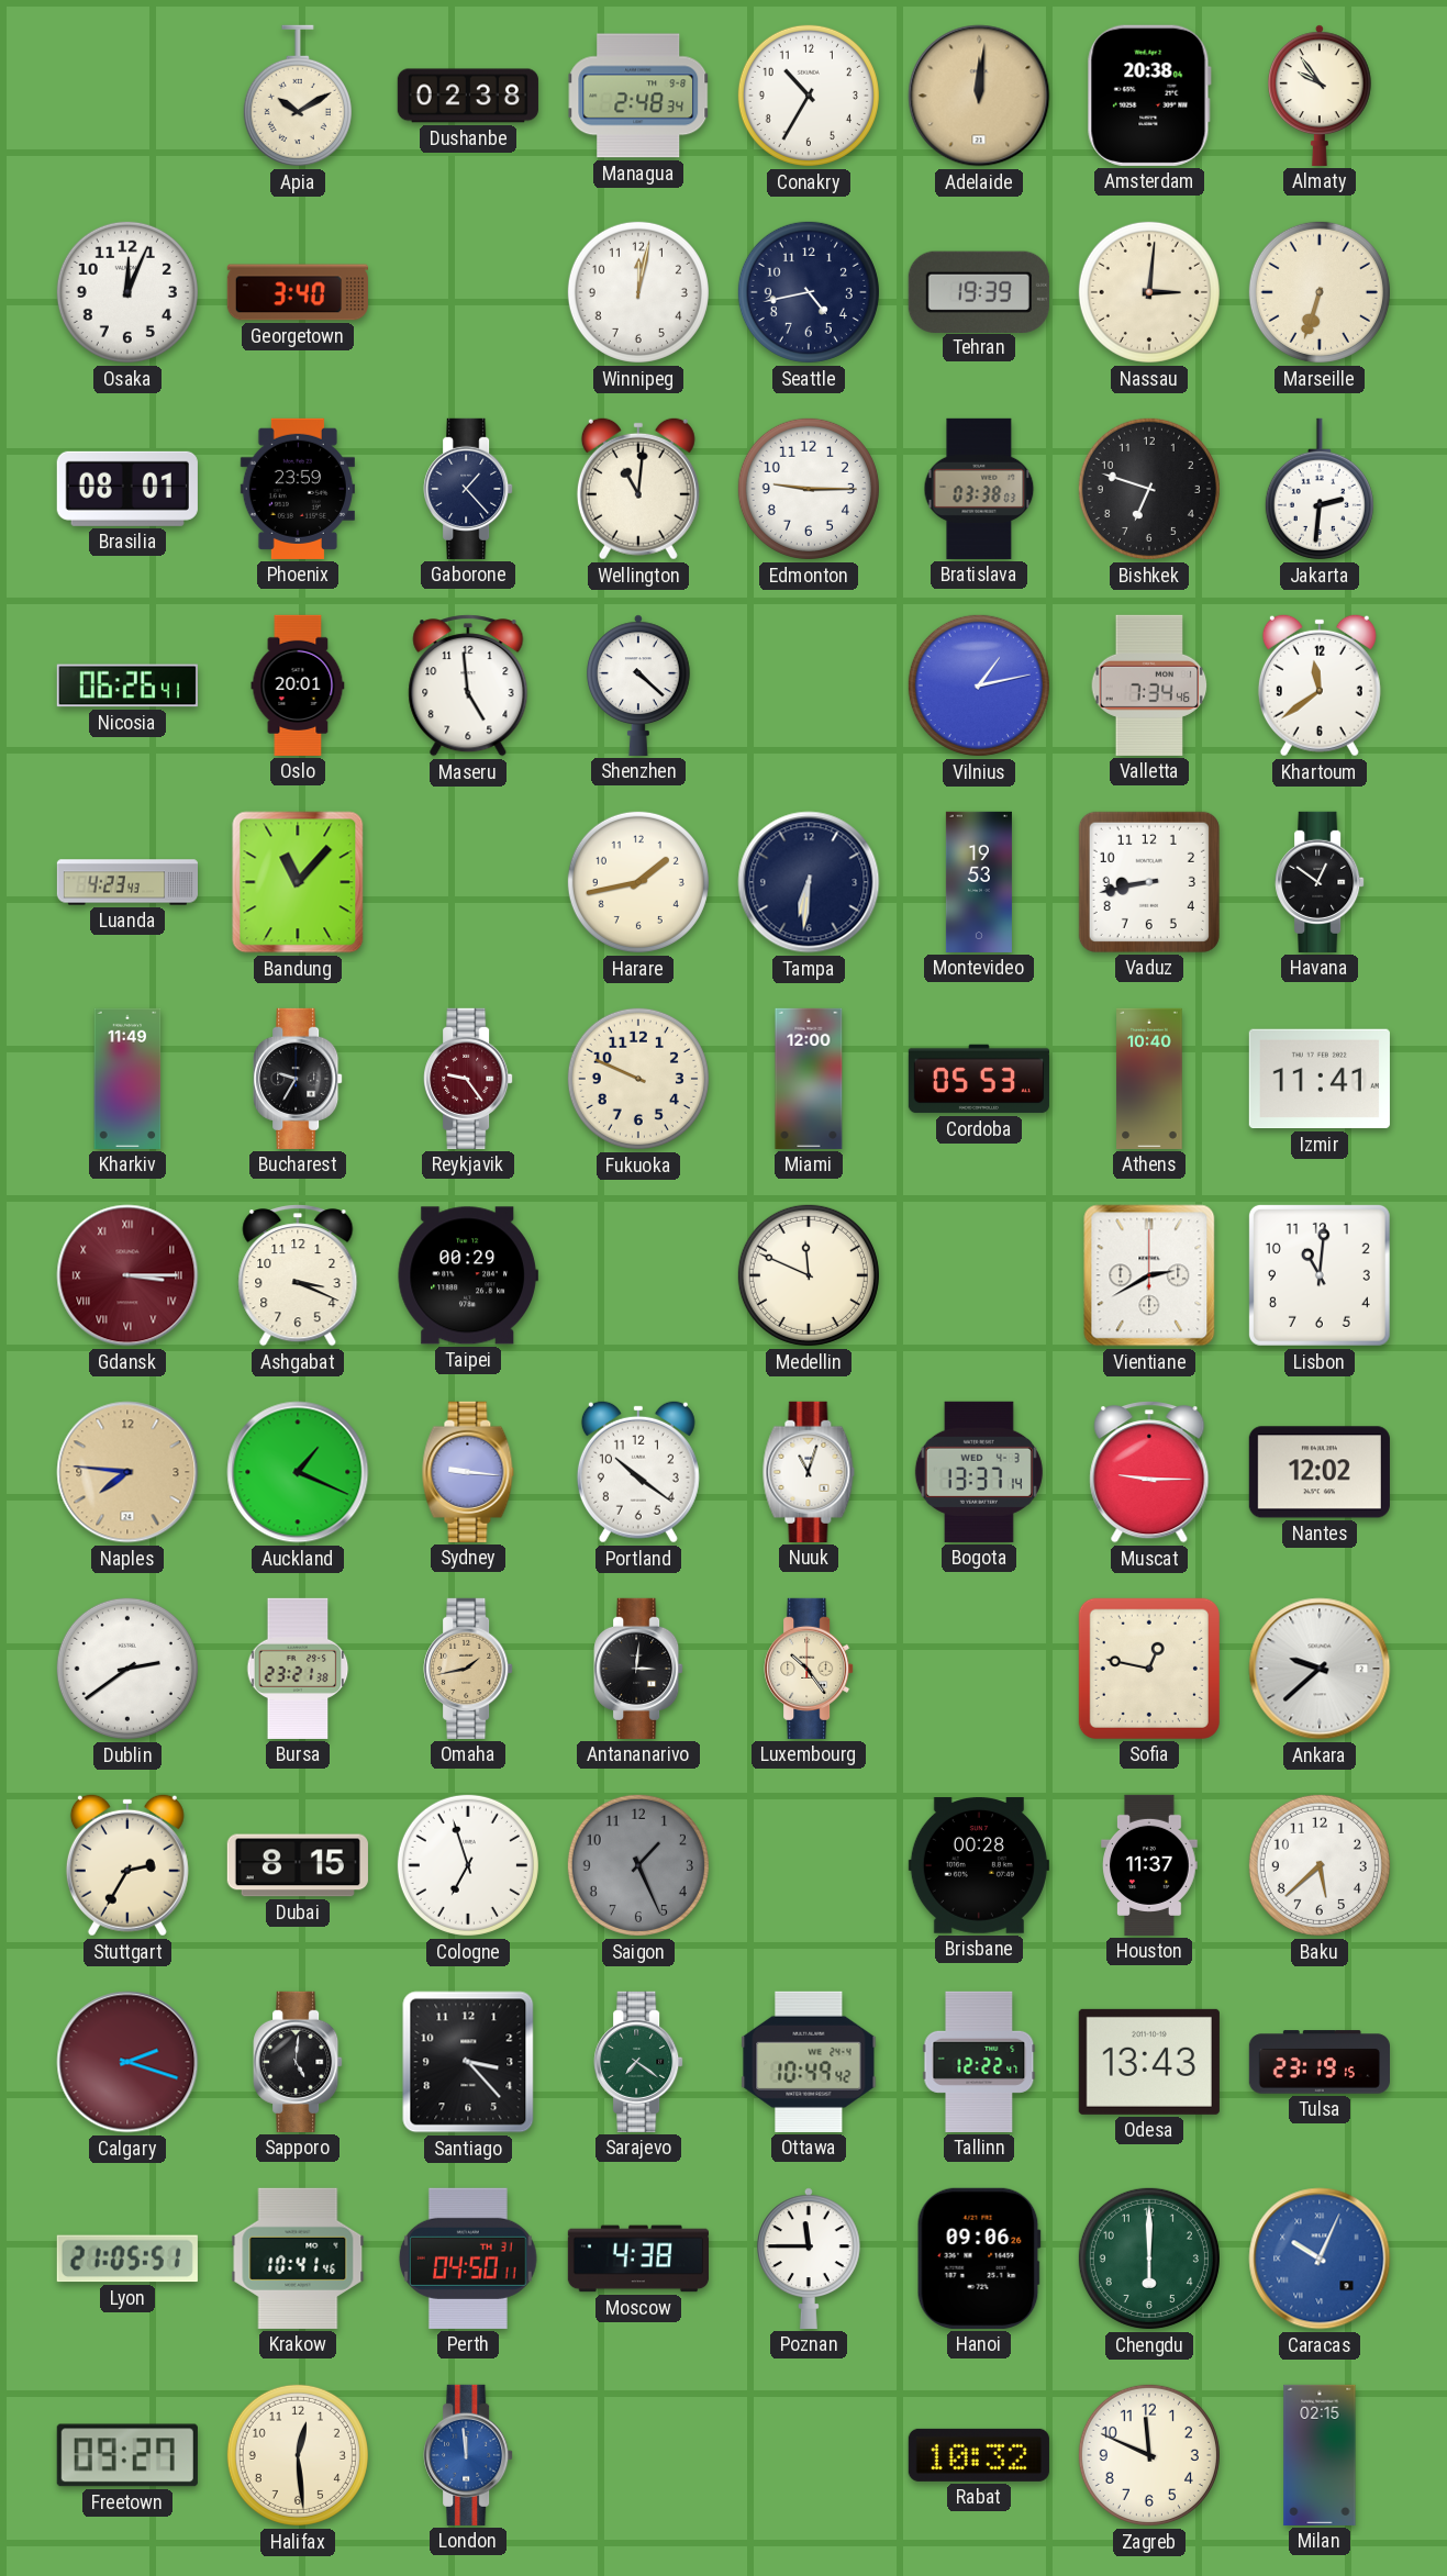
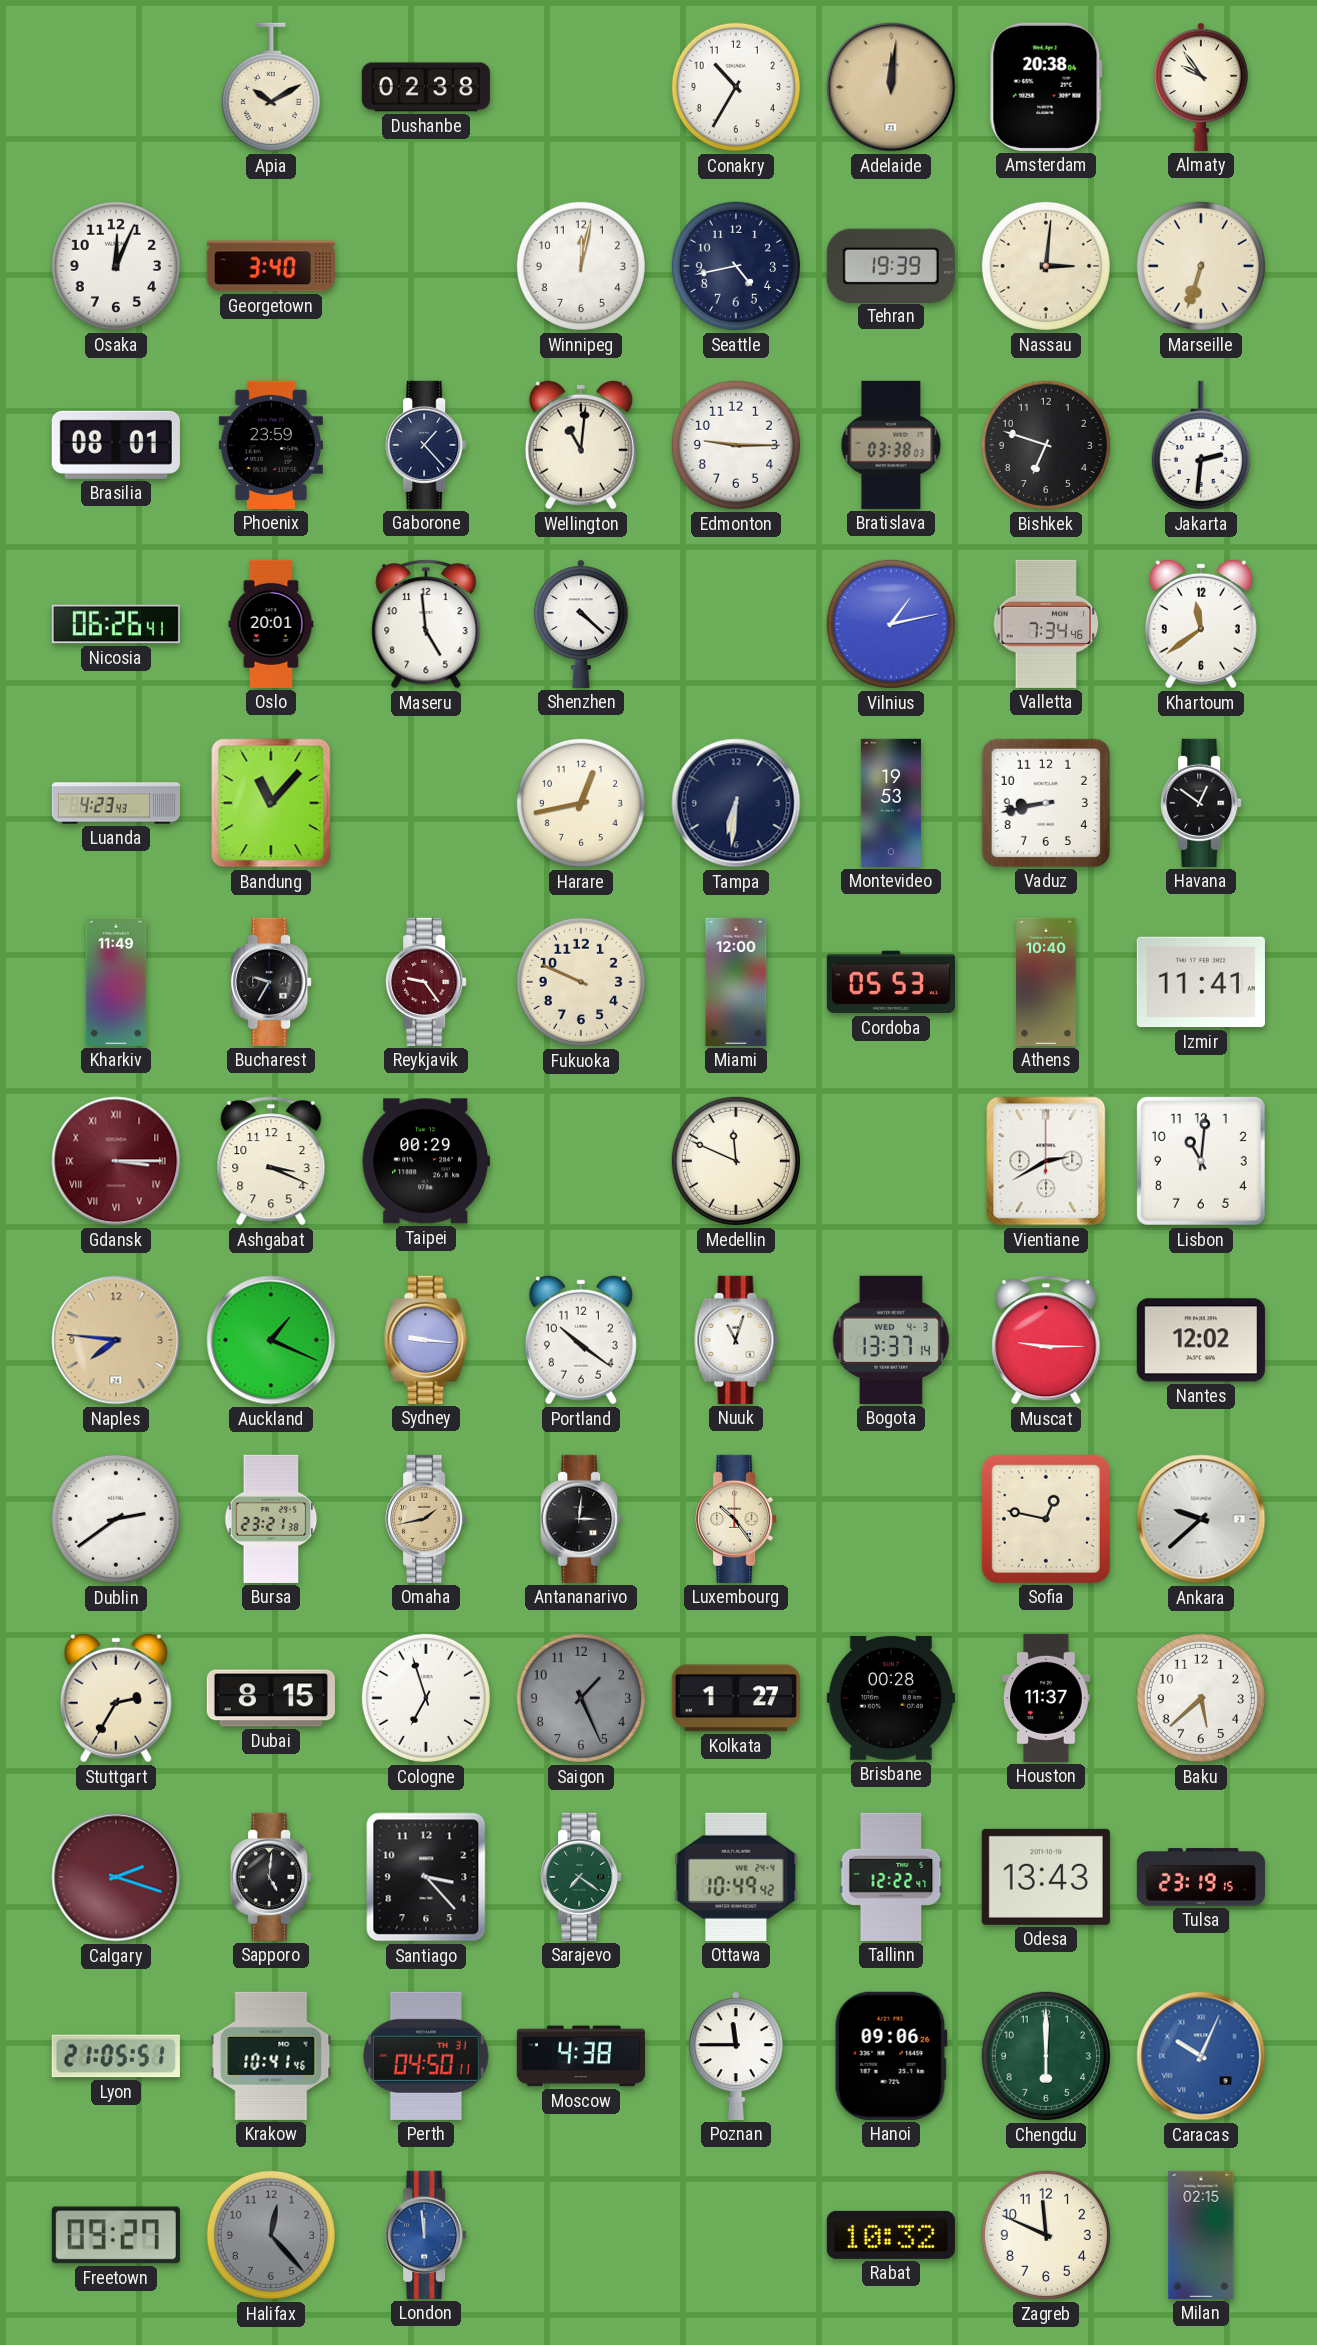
Managua: 2:48 -> none
Harare: 1:43 -> 12:43
Kolkata: none -> 1:27
Halifax: 12:29 -> 12:23
Halifax dial: cream -> grey
